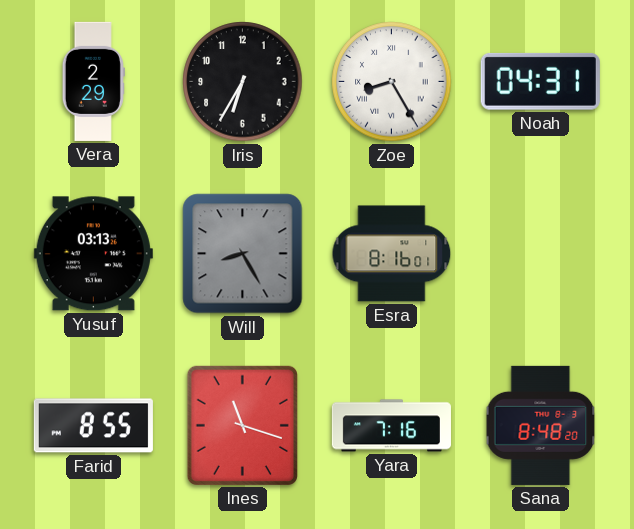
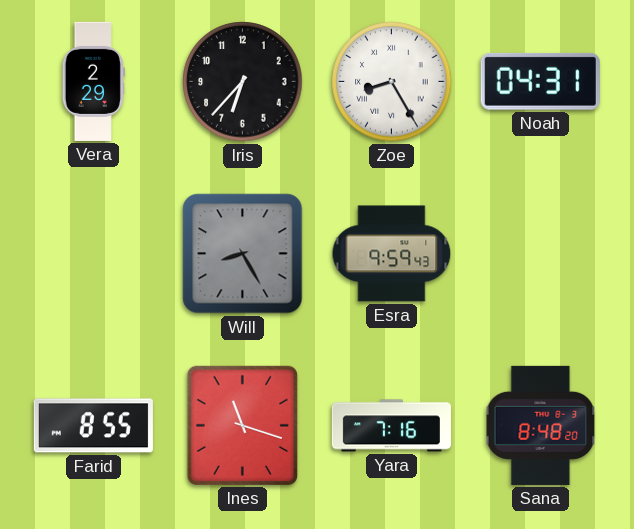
Iris: 6:35 -> 6:37
Yusuf: 03:13 -> none
Esra: 8:16 -> 9:59
